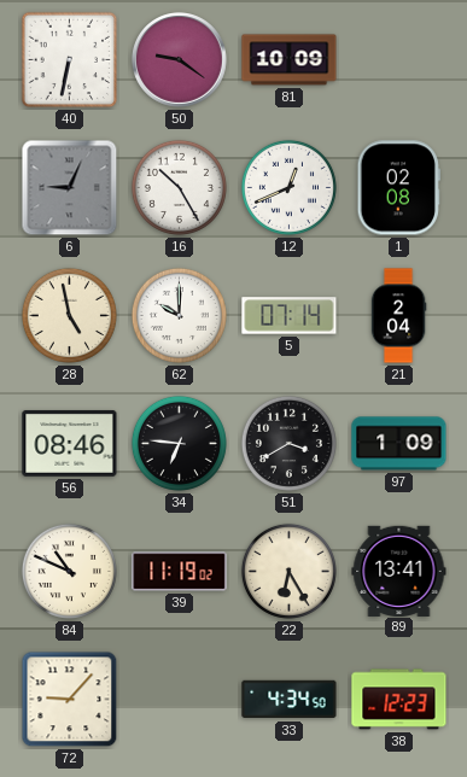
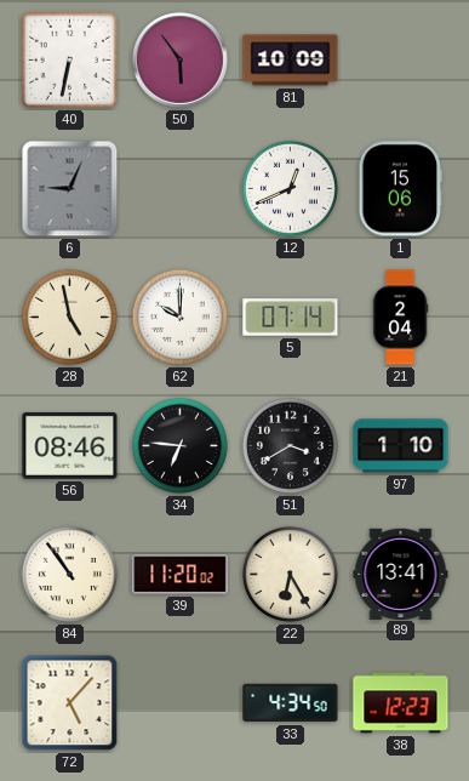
50: 9:21 -> 5:54
16: 10:25 -> none
1: 02:08 -> 15:06
97: 1:09 -> 1:10
84: 10:49 -> 10:54
39: 11:19 -> 11:20
72: 9:07 -> 5:07
